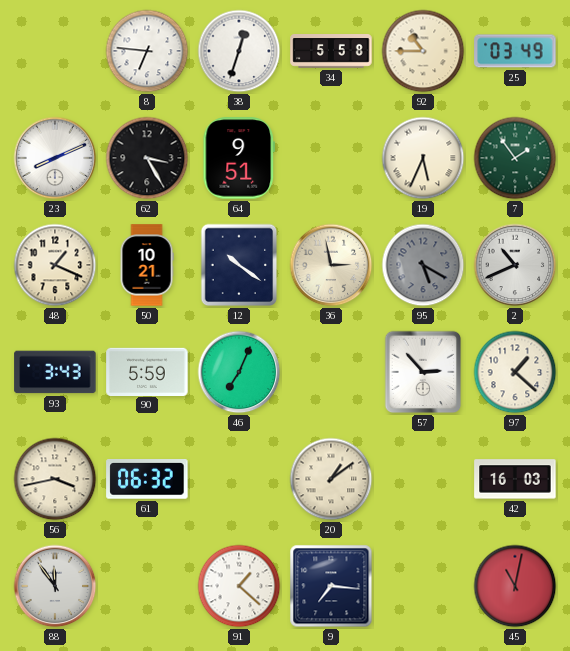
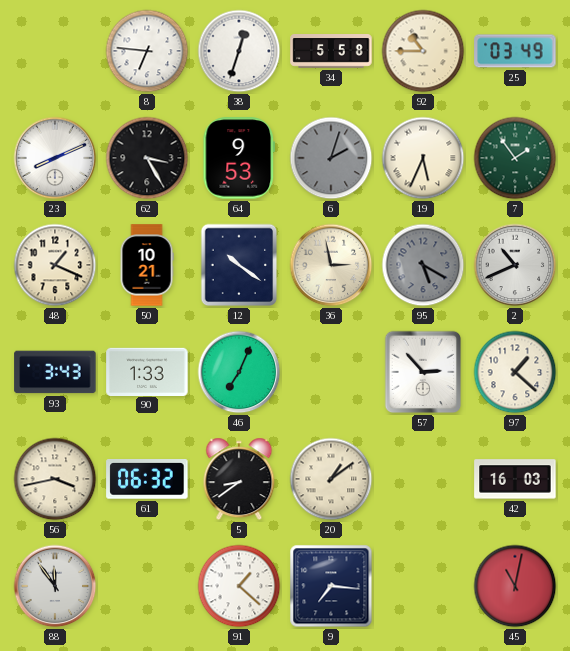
64: 9:51 -> 9:53
6: none -> 2:03
90: 5:59 -> 1:33
5: none -> 8:39
